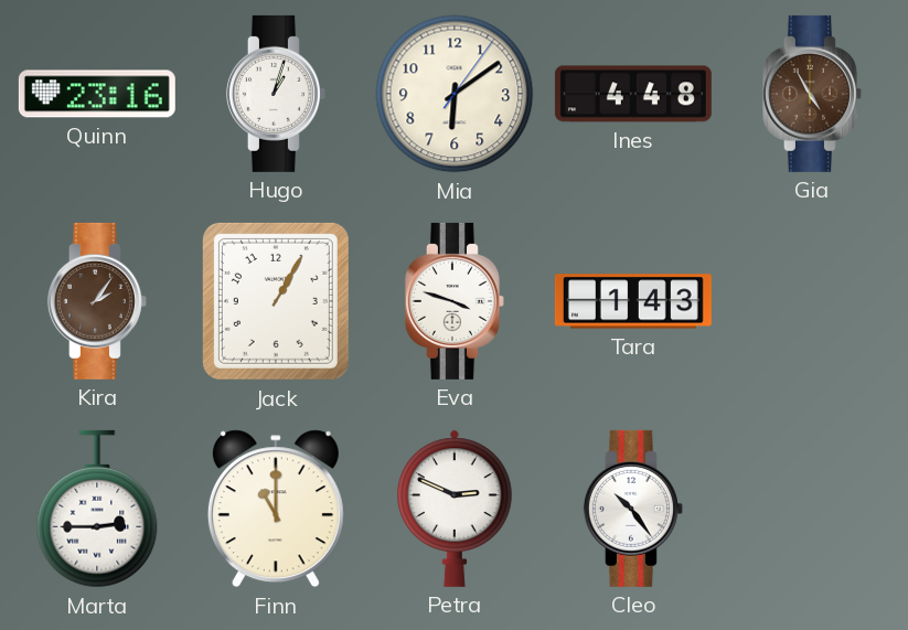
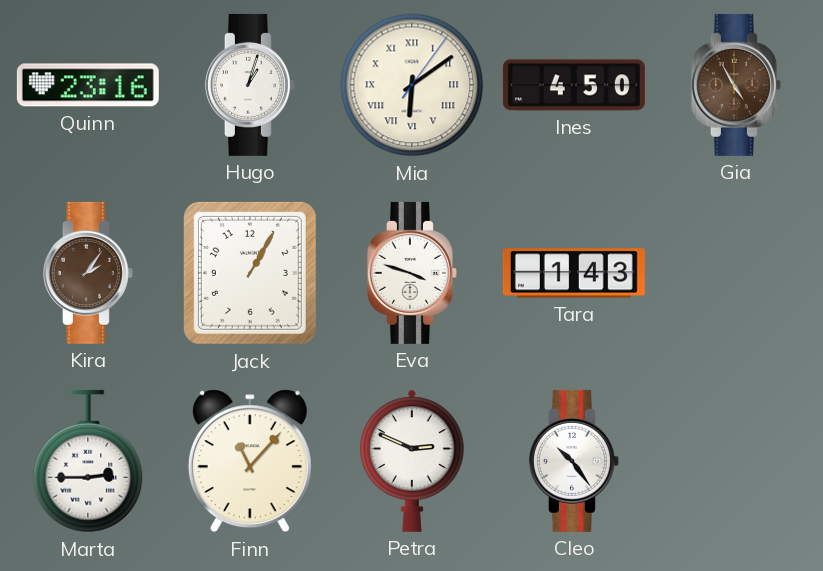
Mia numerals: Arabic -> Roman
Ines: 4:48 -> 4:50
Finn: 11:00 -> 11:07
